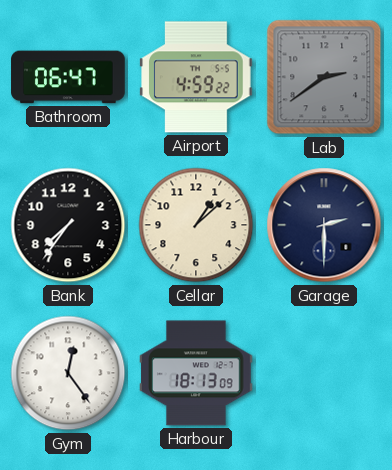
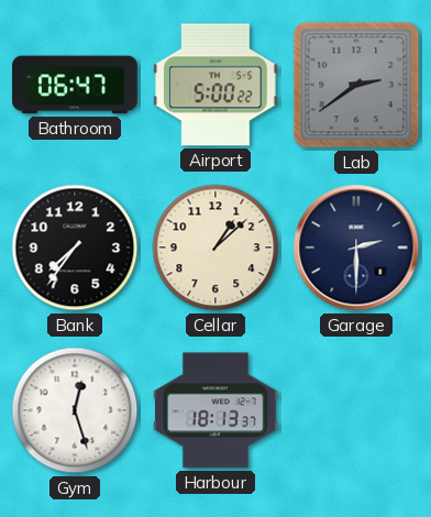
Airport: 4:59 -> 5:00
Gym: 12:24 -> 12:27
Harbour: 18:13:09 -> 18:13:37
